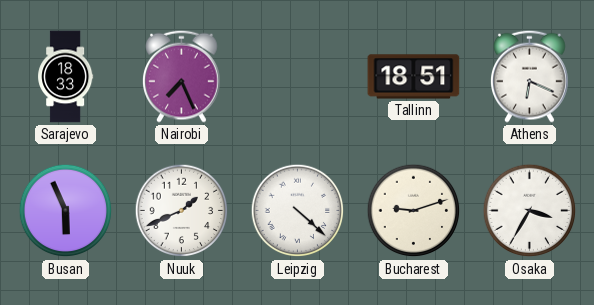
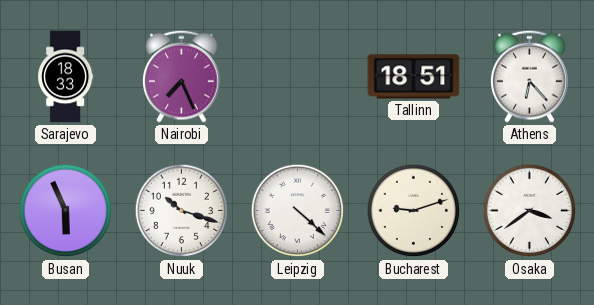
Athens: 6:19 -> 6:23
Nuuk: 1:41 -> 10:18
Osaka: 3:35 -> 3:39
